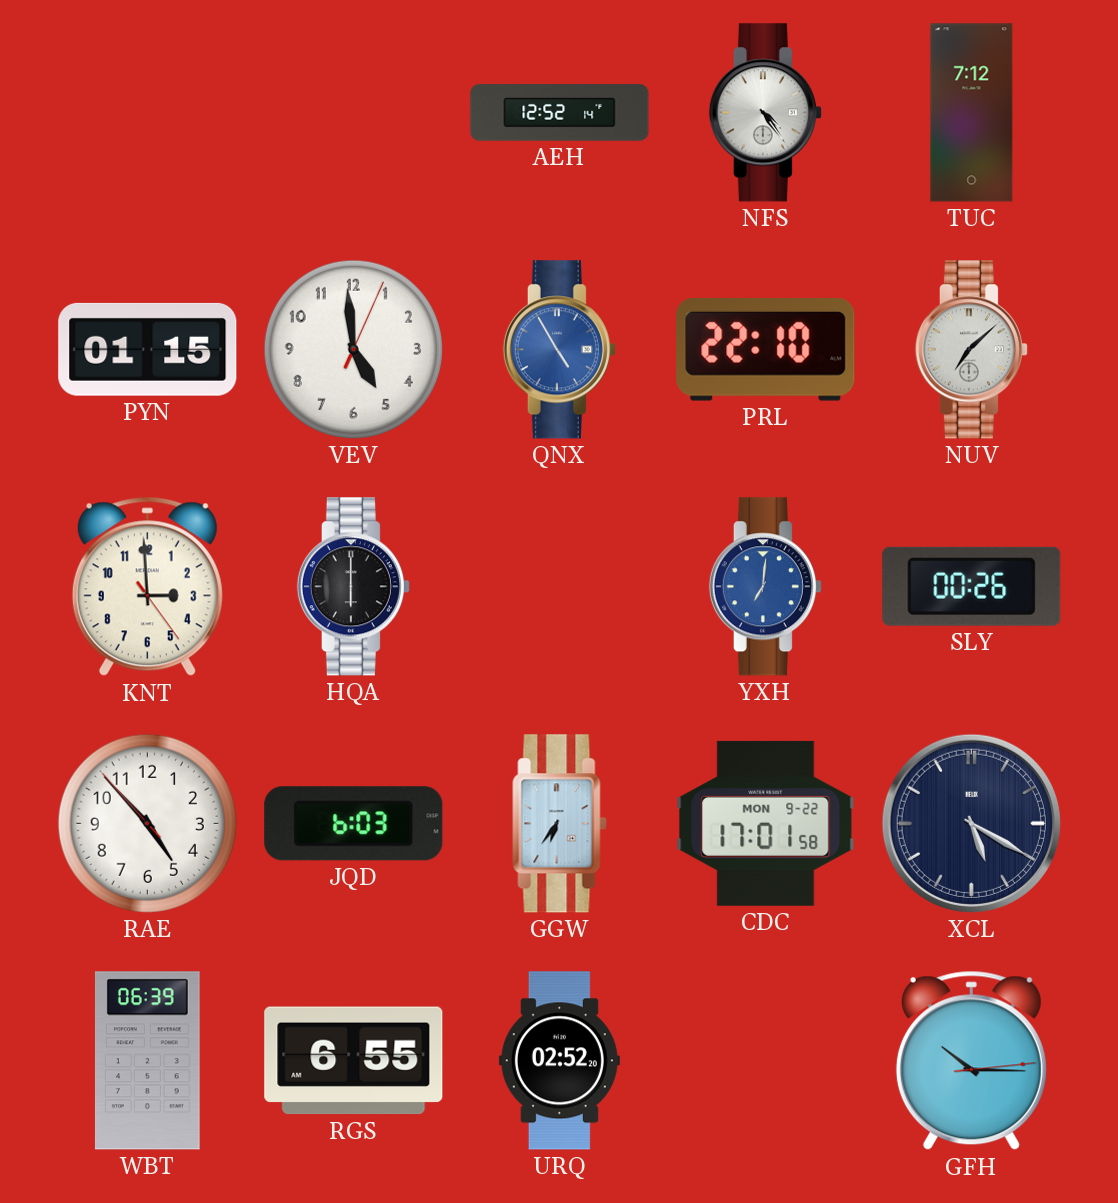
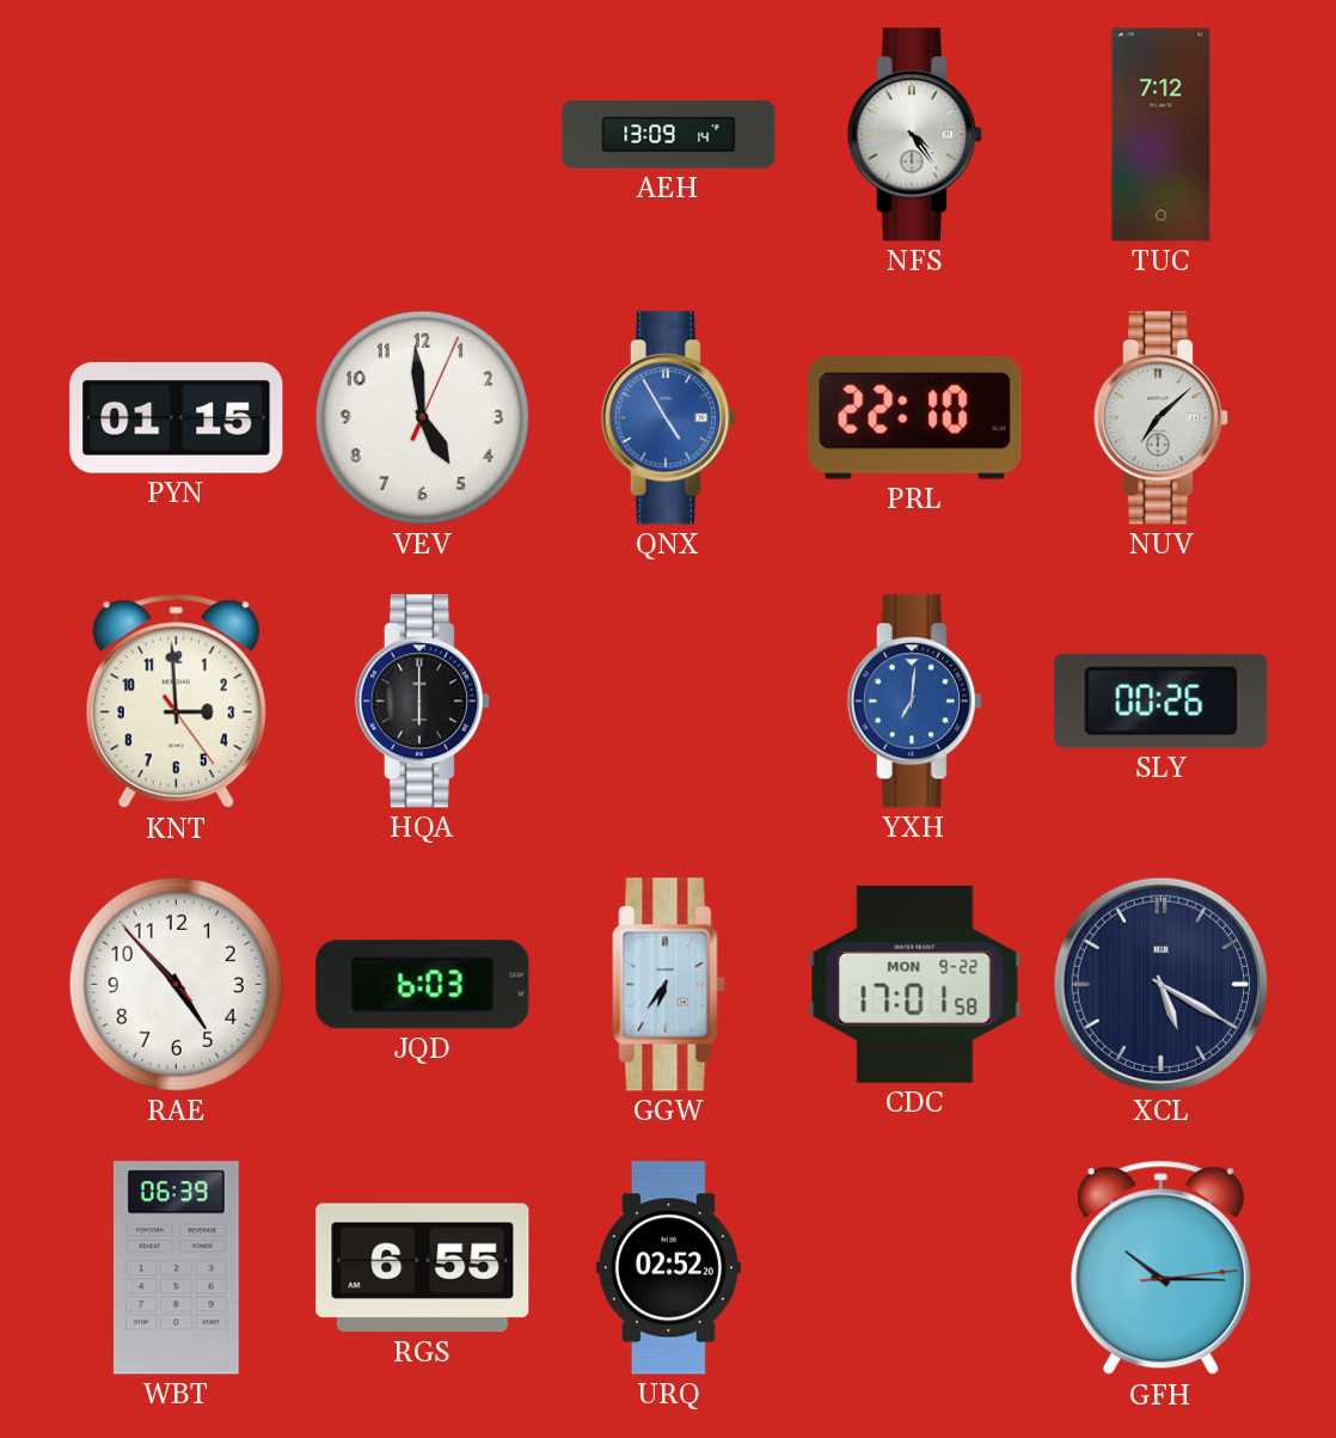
AEH: 12:52 -> 13:09
